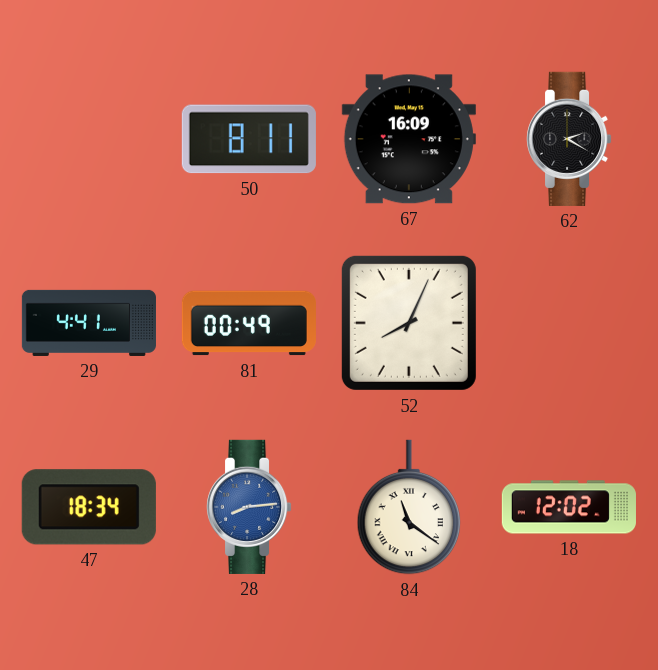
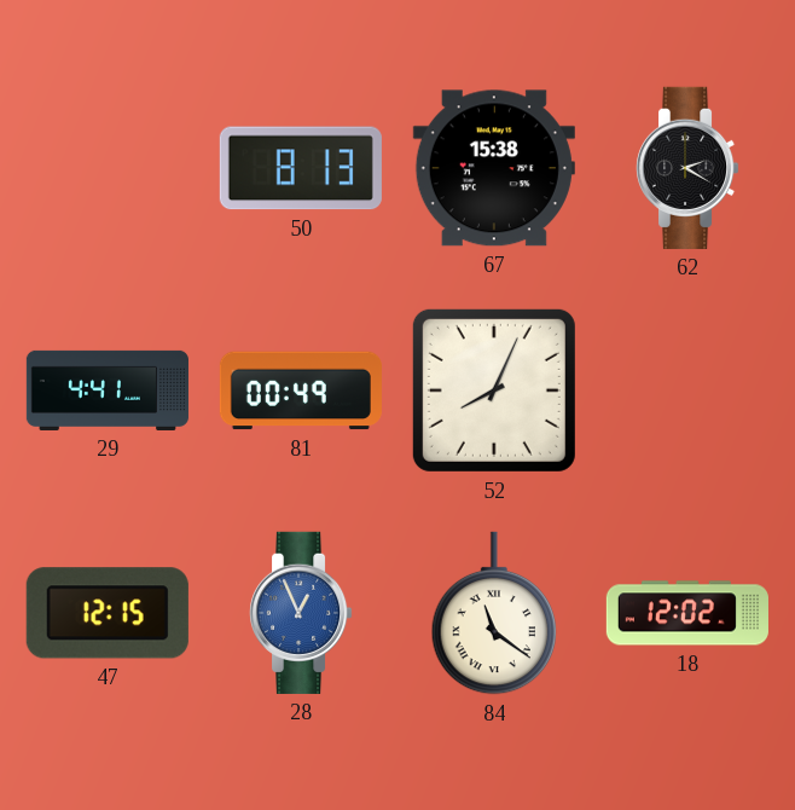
50: 8:11 -> 8:13
67: 16:09 -> 15:38
47: 18:34 -> 12:15
28: 8:14 -> 12:56
